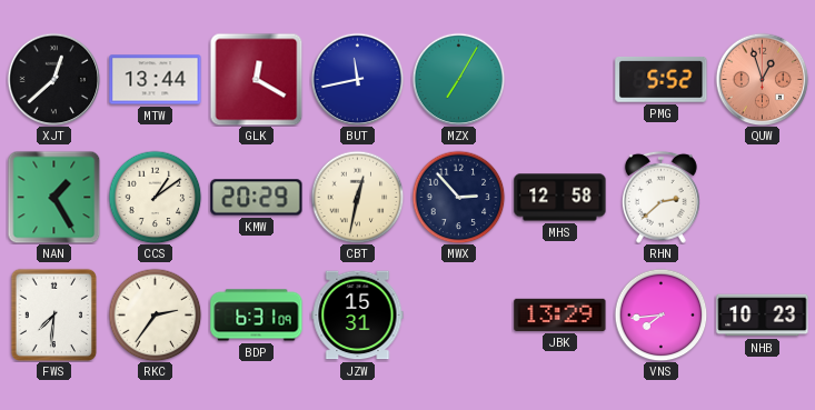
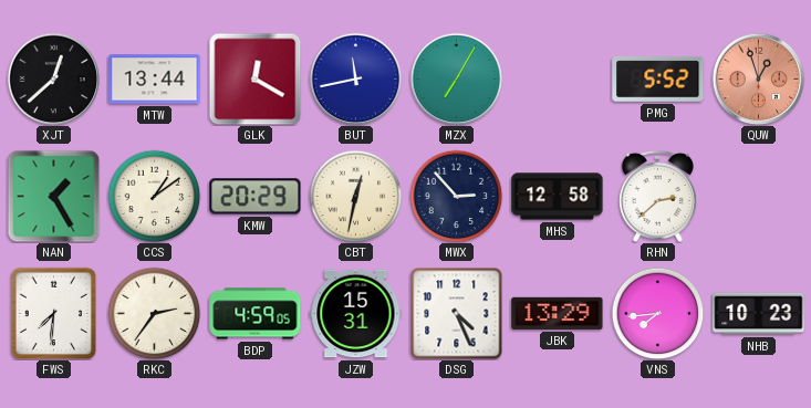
BDP: 6:31 -> 4:59
DSG: none -> 4:26
